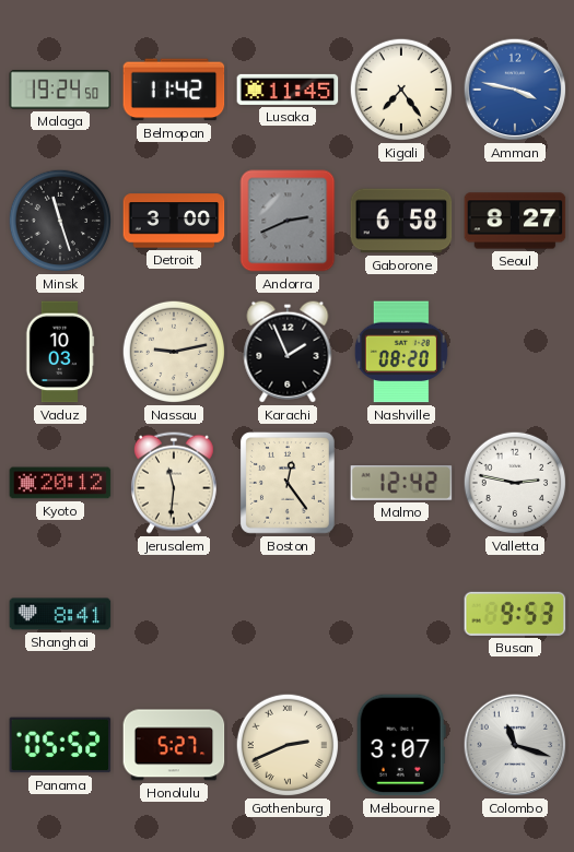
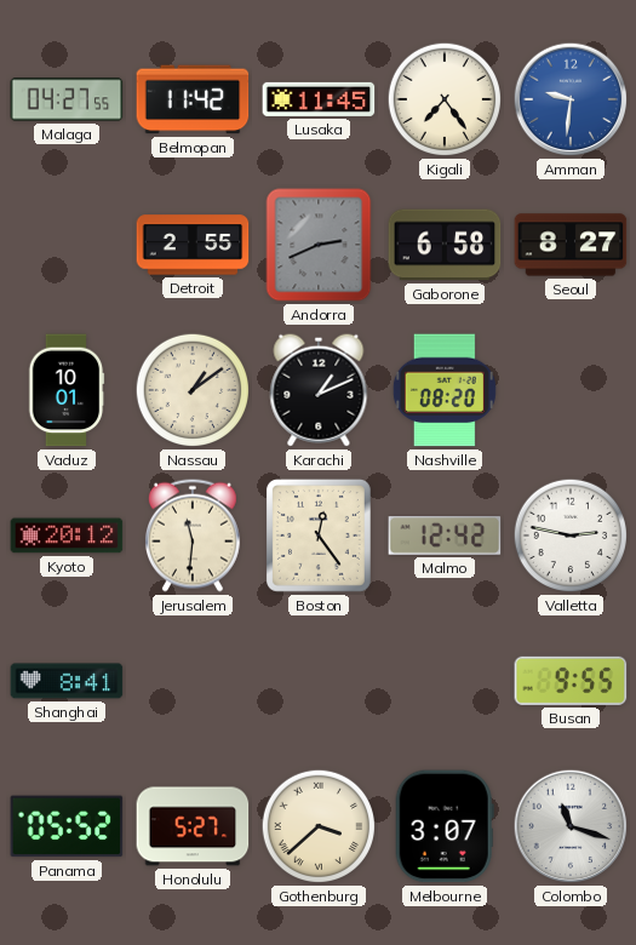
Malaga: 19:24 -> 04:27
Amman: 3:47 -> 9:31
Minsk: 11:27 -> none
Detroit: 3:00 -> 2:55
Vaduz: 10:03 -> 10:01
Nassau: 9:13 -> 1:09
Karachi: 1:56 -> 1:11
Busan: 9:53 -> 9:55
Gothenburg: 2:41 -> 3:38
